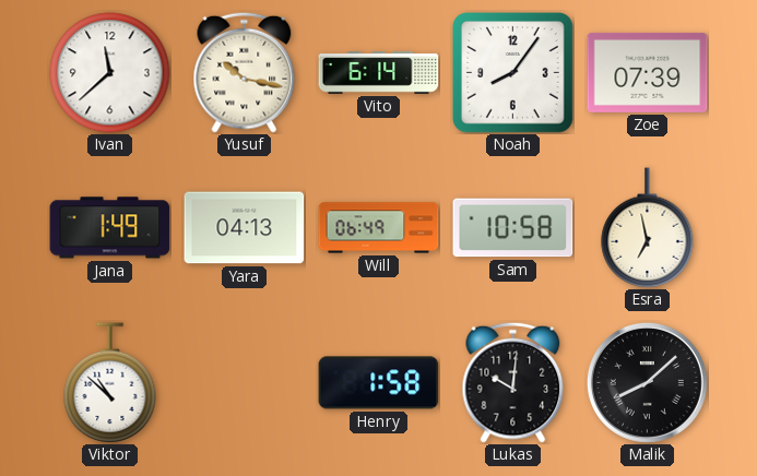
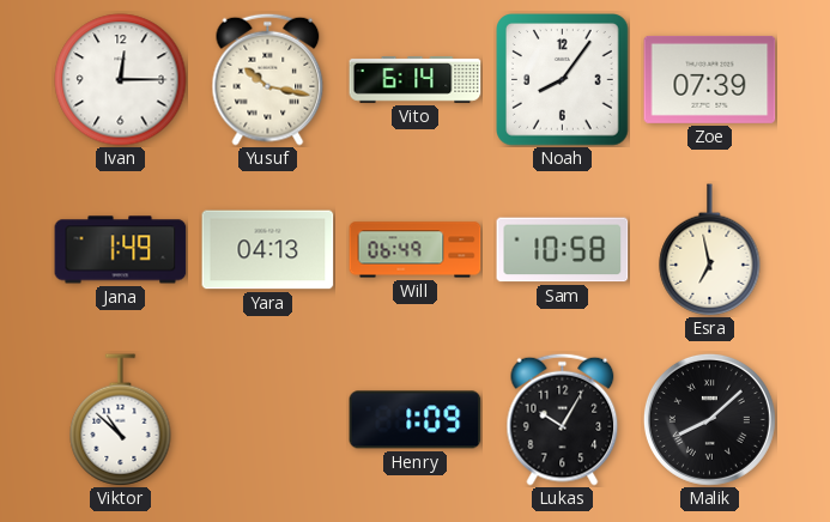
Ivan: 11:38 -> 12:15
Henry: 1:58 -> 1:09
Lukas: 10:01 -> 10:05
